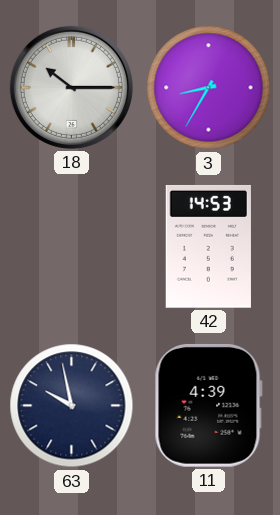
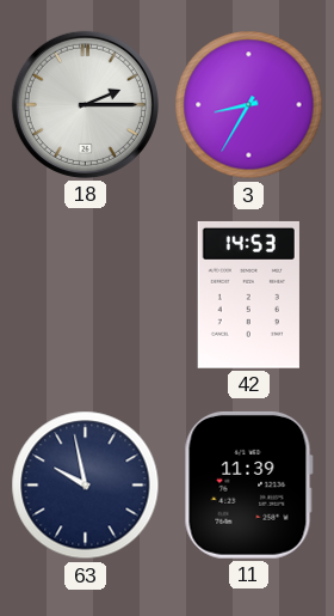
18: 10:15 -> 2:15
11: 4:39 -> 11:39
